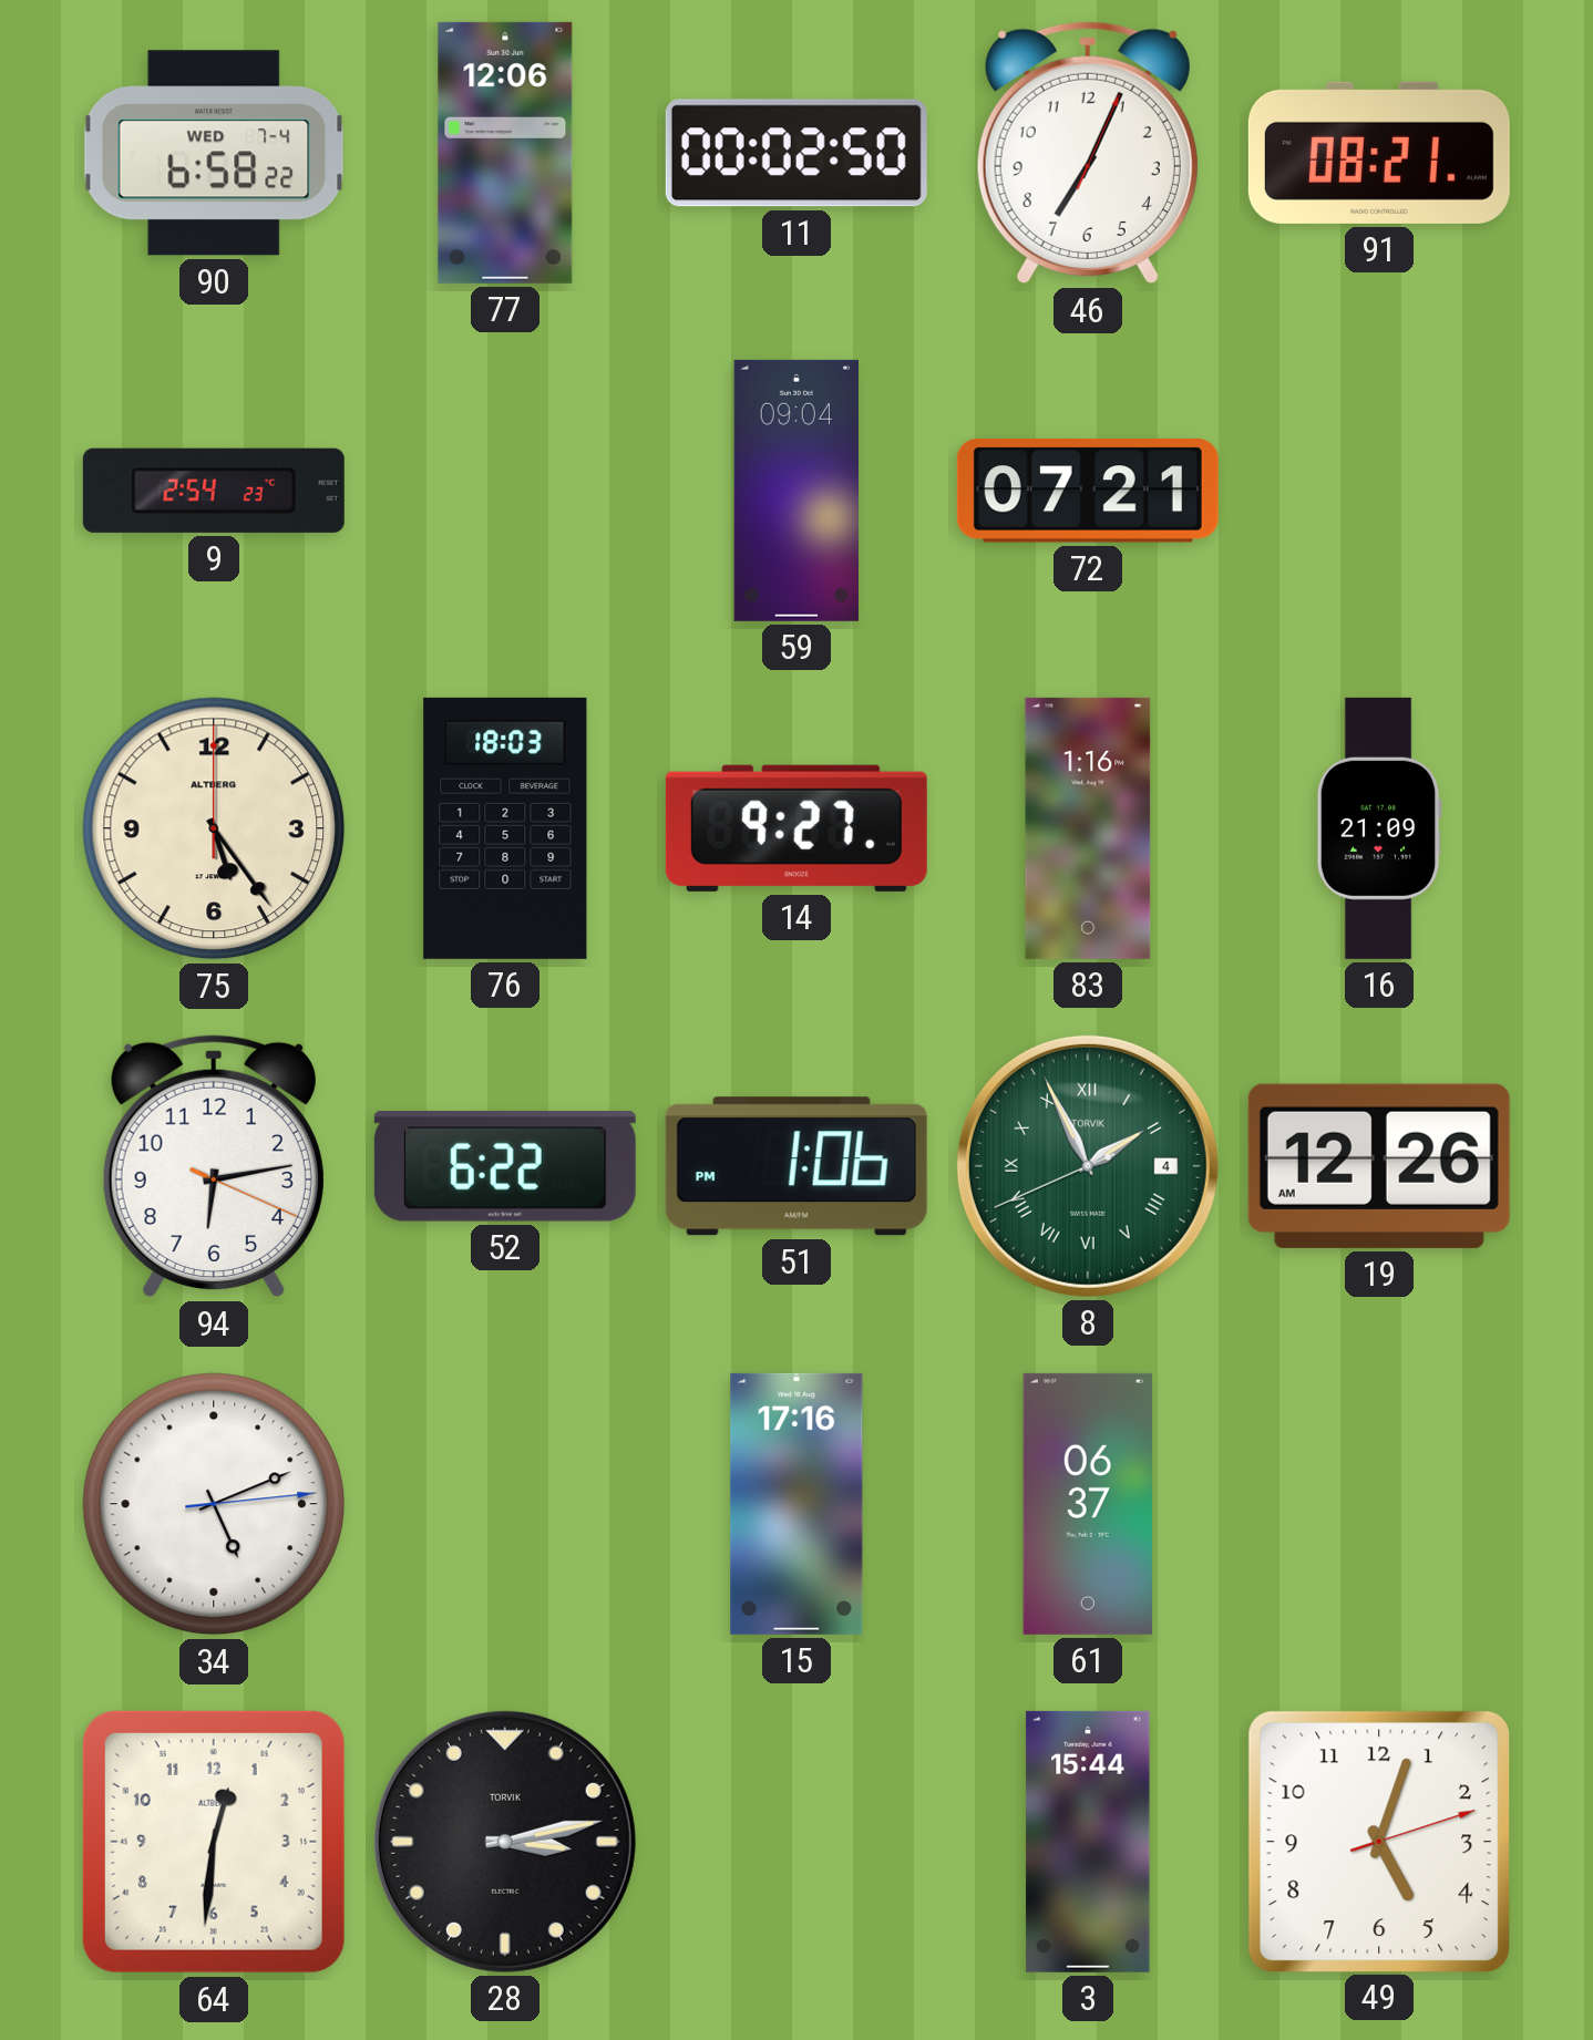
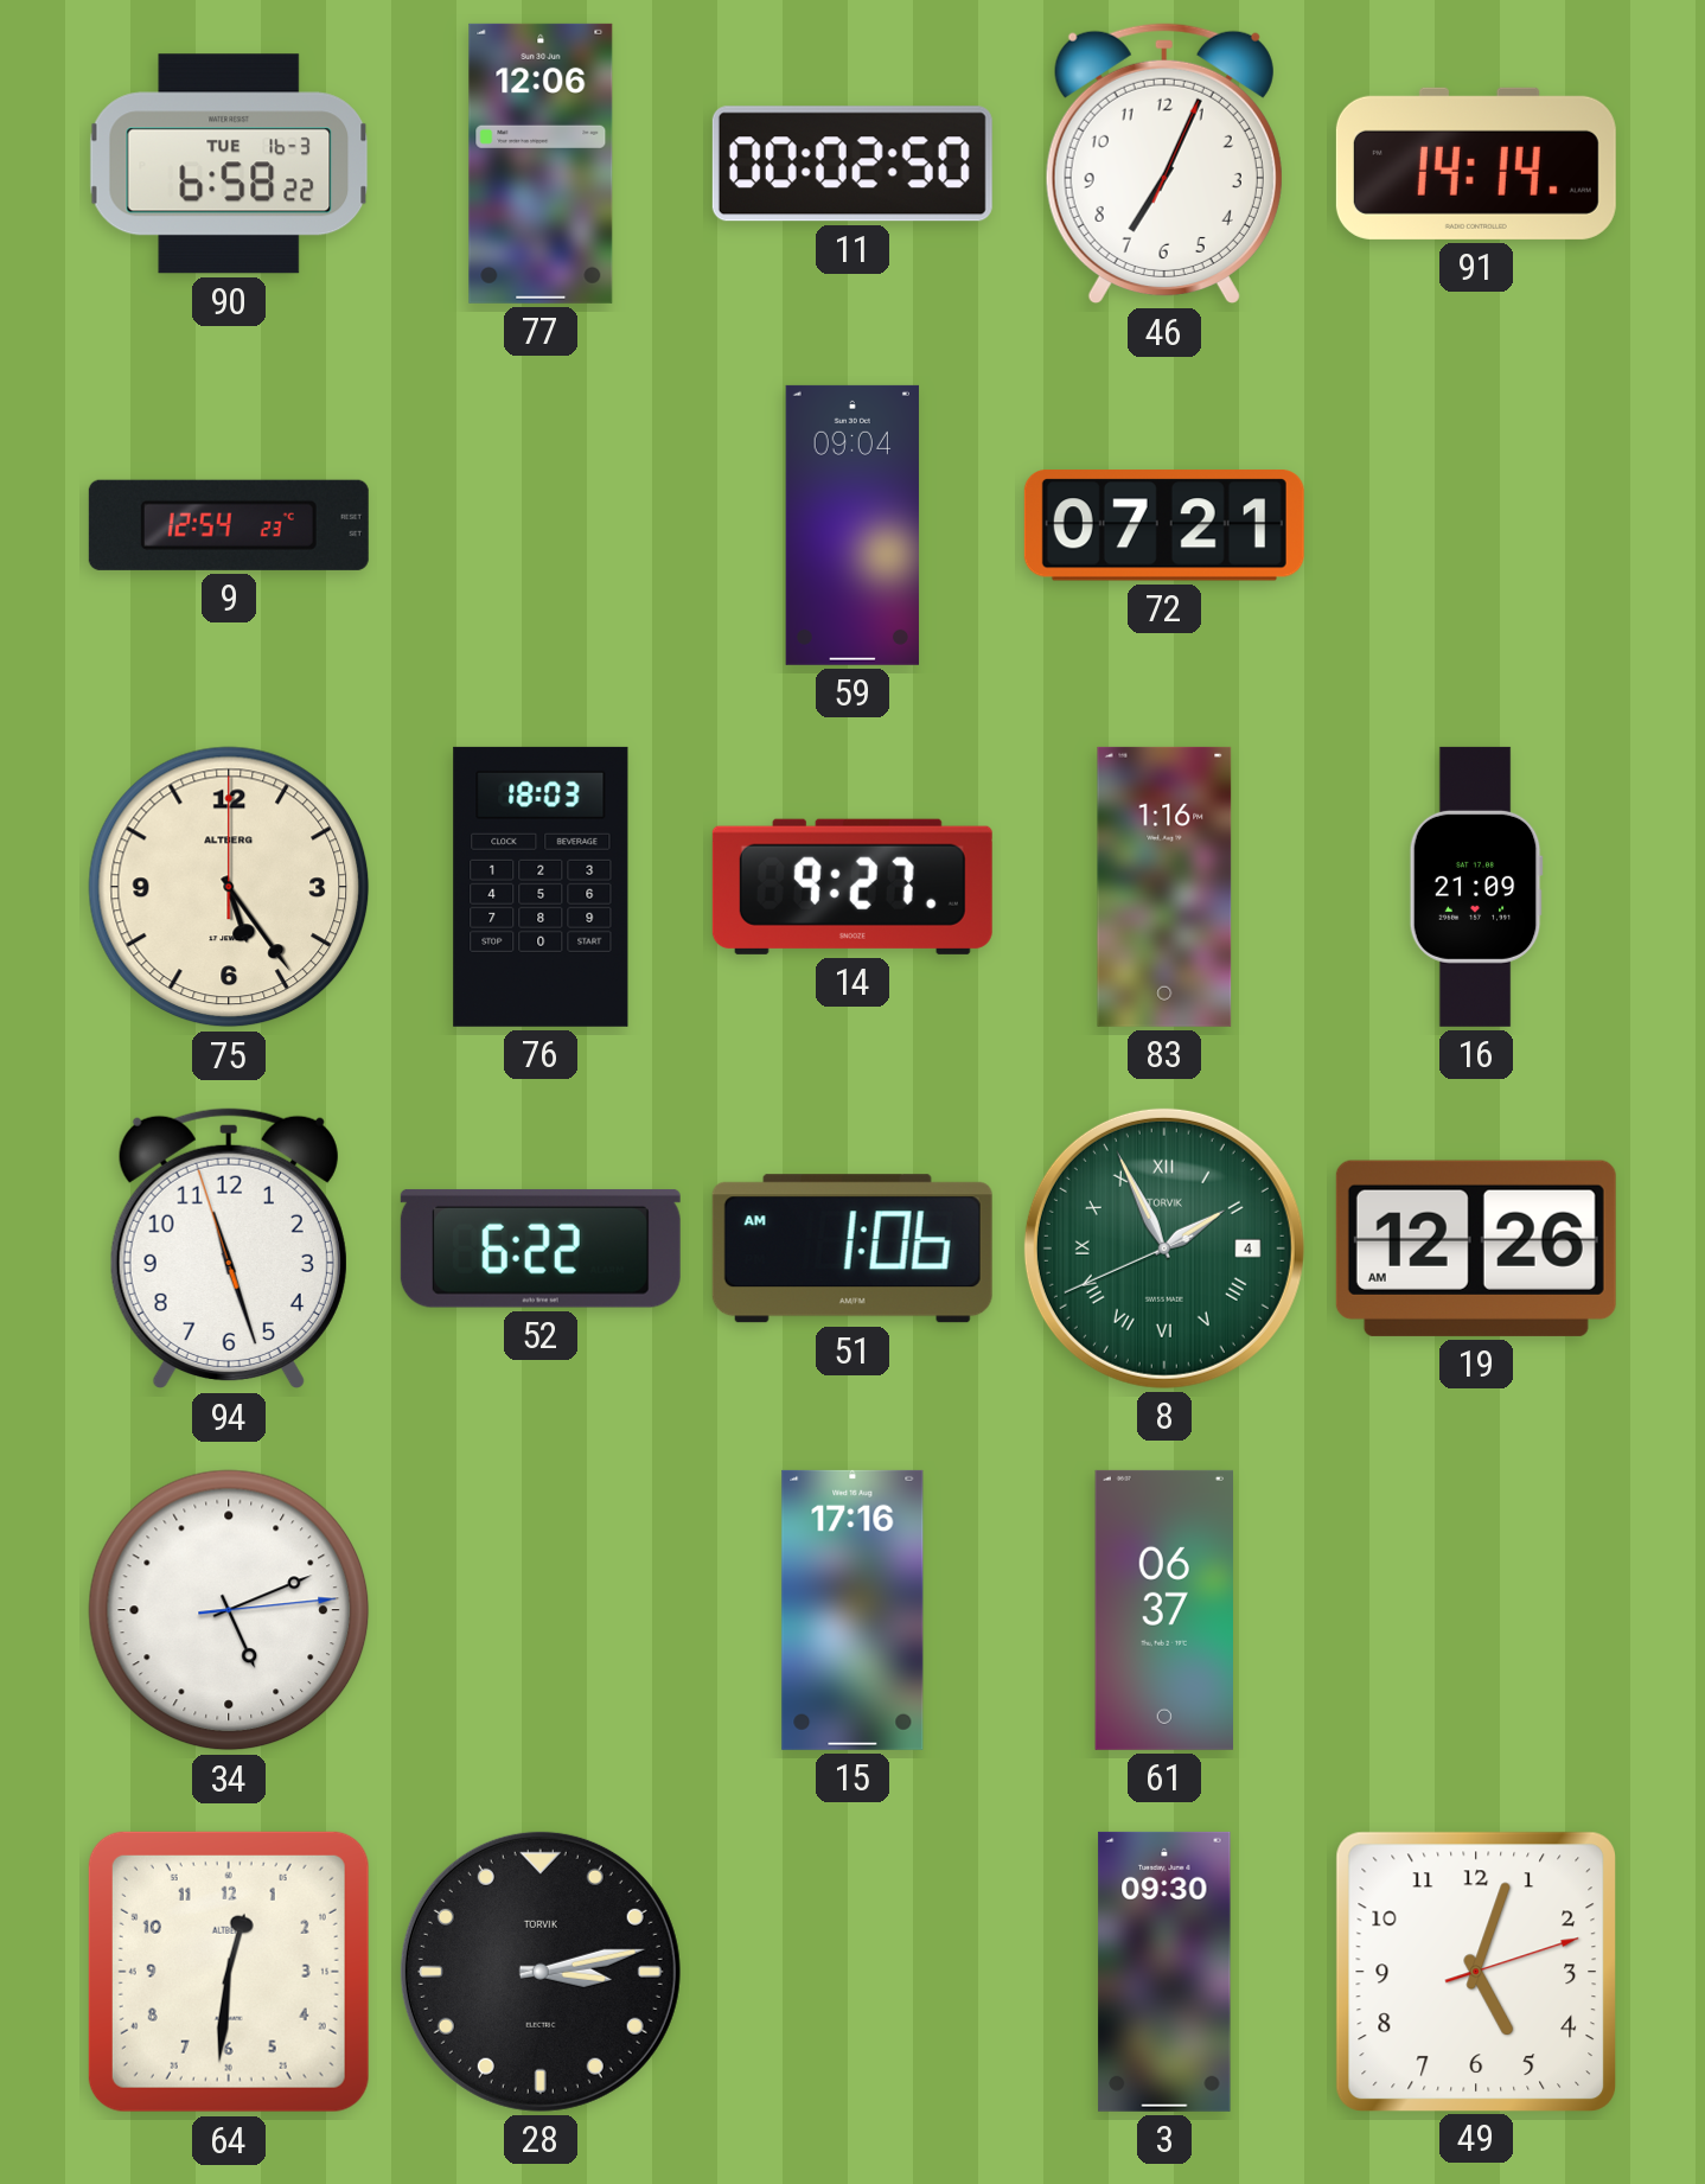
90 date: WED 7-4 -> TUE 16-3
91: 08:21 -> 14:14
9: 2:54 -> 12:54
94: 6:13 -> 11:26
51: 1:06 PM -> 1:06 AM
3: 15:44 -> 09:30
